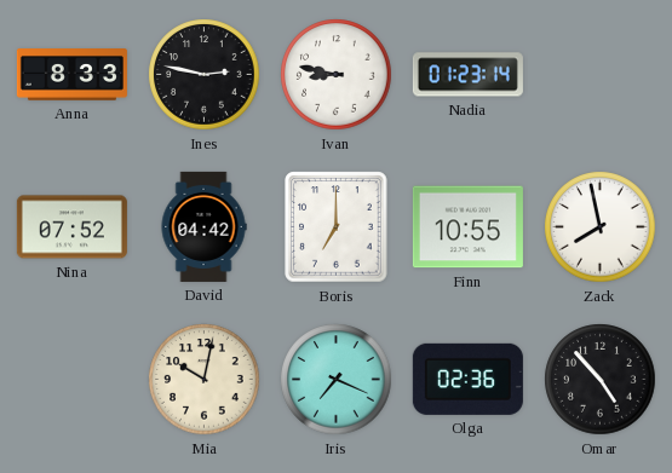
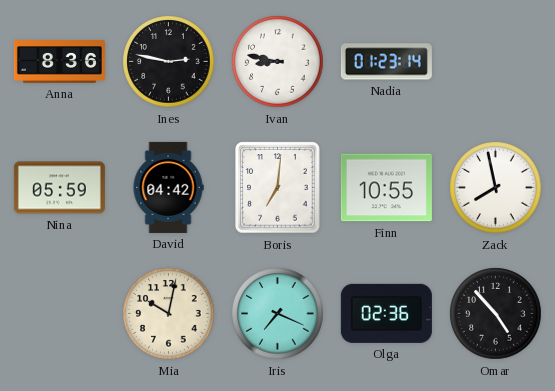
Anna: 8:33 -> 8:36
Nina: 07:52 -> 05:59
Boris: 7:00 -> 7:01
